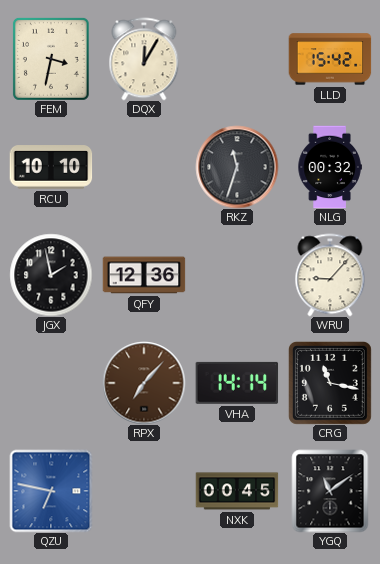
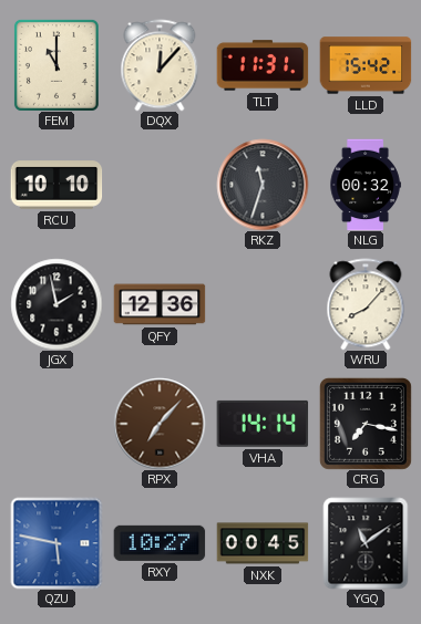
FEM: 3:32 -> 11:00
DQX: 12:05 -> 12:07
TLT: none -> 11:31
WRU: 9:07 -> 8:07
CRG: 11:17 -> 7:17
QZU: 6:47 -> 5:47
RXY: none -> 10:27
